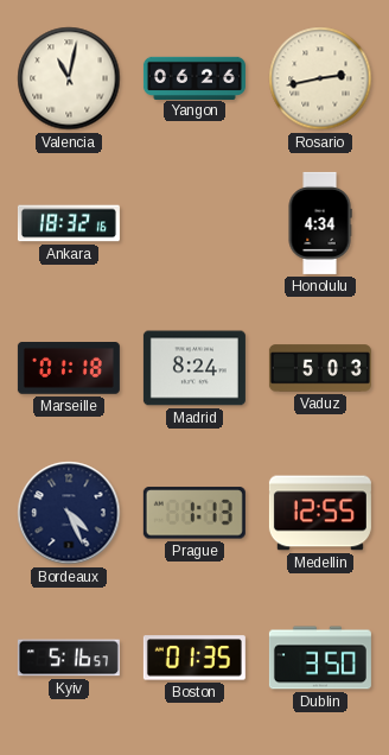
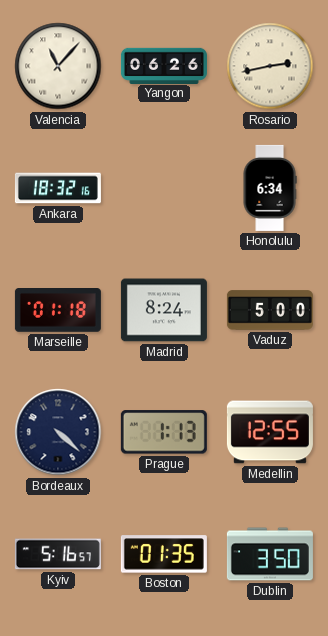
Valencia: 11:02 -> 11:07
Honolulu: 4:34 -> 6:34
Vaduz: 5:03 -> 5:00
Bordeaux: 4:26 -> 4:22
